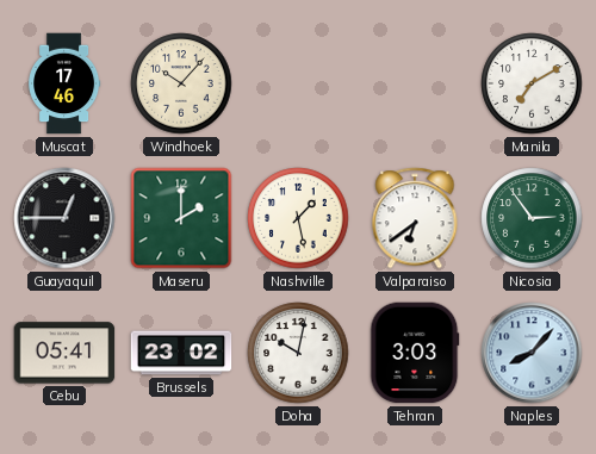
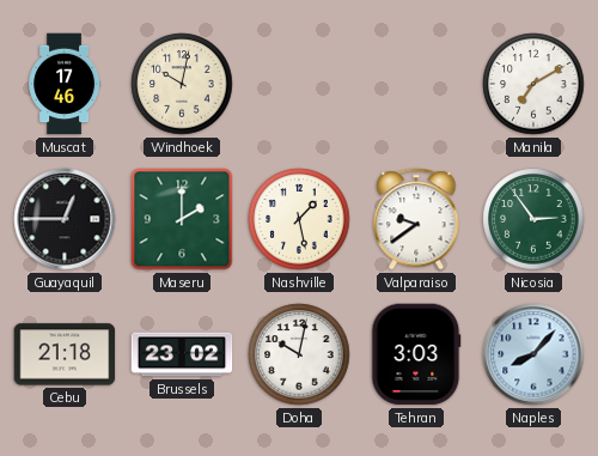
Windhoek: 10:07 -> 10:02
Valparaiso: 6:39 -> 9:39
Cebu: 05:41 -> 21:18
